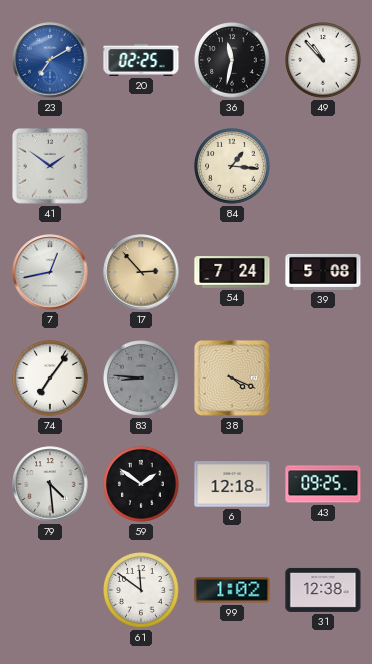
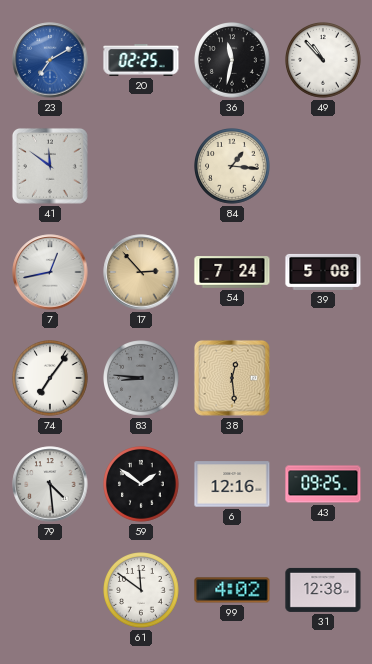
41: 1:51 -> 11:51
38: 4:19 -> 12:29
6: 12:18 -> 12:16
99: 1:02 -> 4:02
